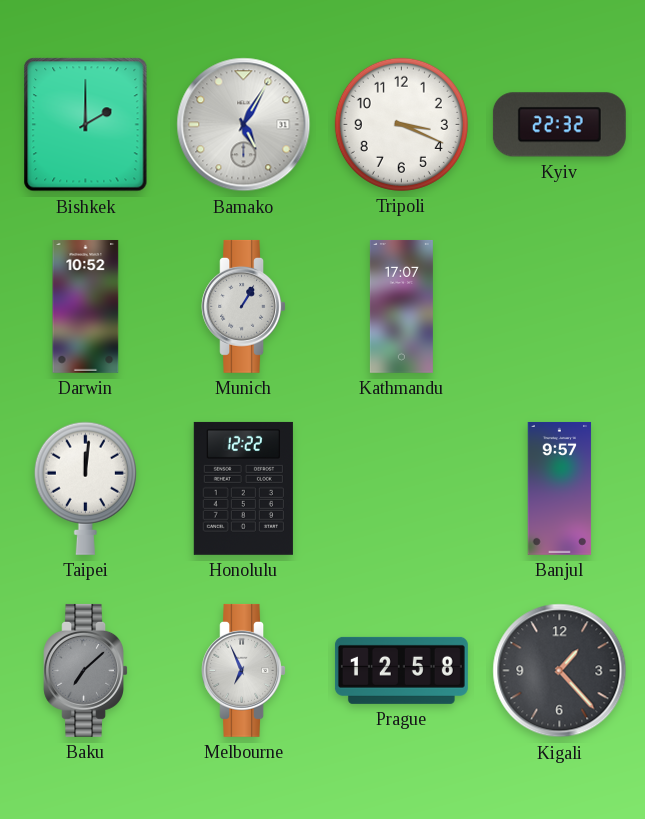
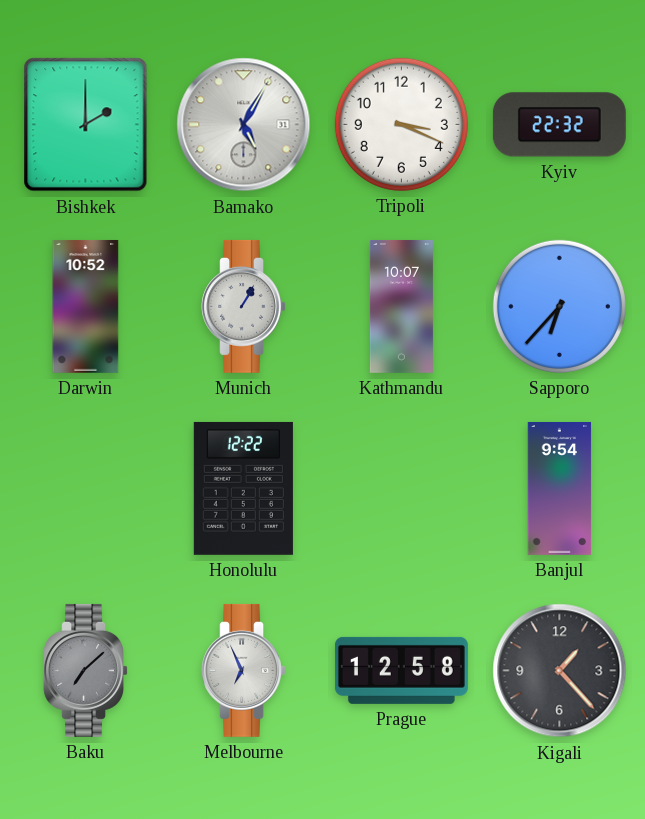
Kathmandu: 17:07 -> 10:07
Sapporo: none -> 6:37
Taipei: 12:01 -> none
Banjul: 9:57 -> 9:54
